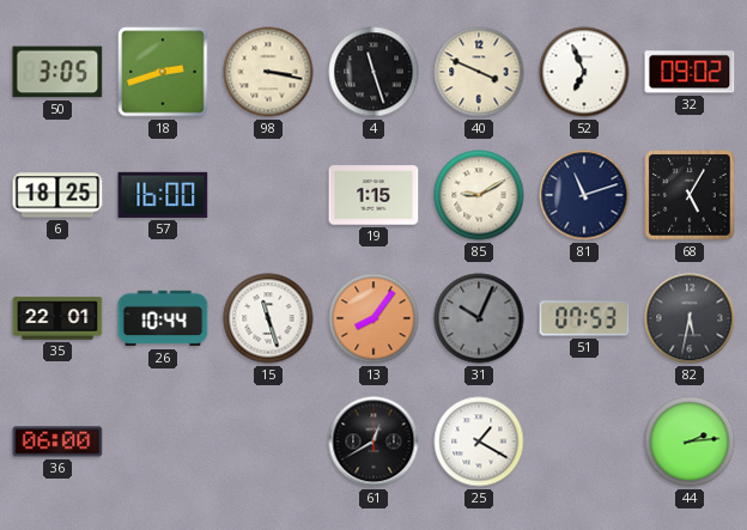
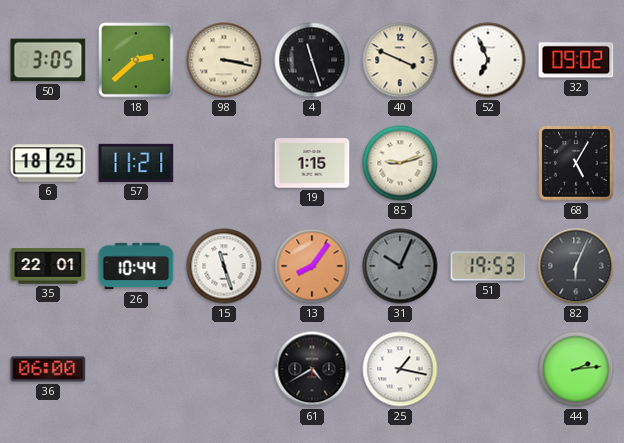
18: 2:42 -> 2:38
57: 16:00 -> 11:21
85: 9:10 -> 9:12
81: 11:12 -> none
51: 07:53 -> 19:53
82: 5:32 -> 6:04
61: 12:40 -> 4:40
25: 1:20 -> 1:17
